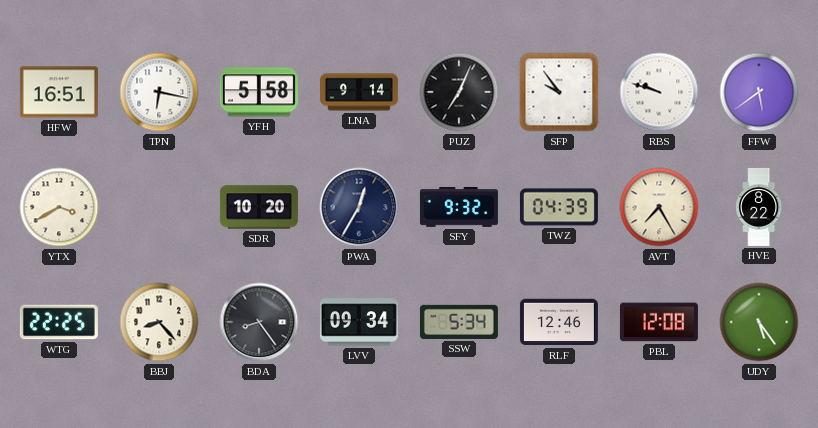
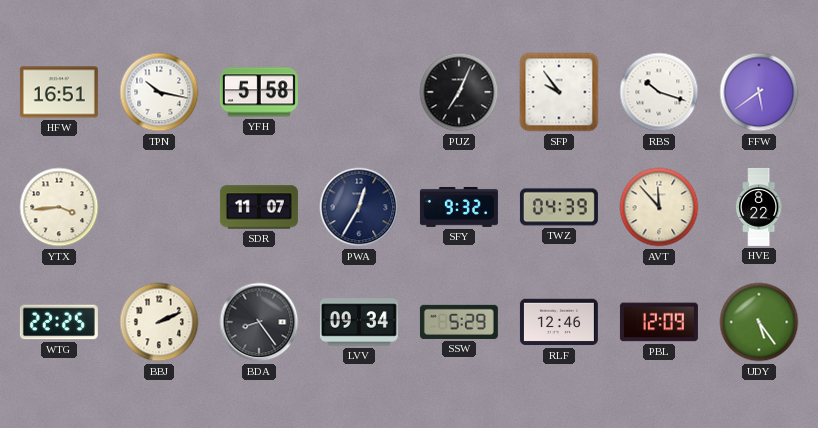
TPN: 6:17 -> 10:17
LNA: 9:14 -> none
RBS: 9:48 -> 10:18
YTX: 3:40 -> 3:44
SDR: 10:20 -> 11:07
AVT: 7:25 -> 11:53
BBJ: 8:23 -> 2:11
SSW: 5:34 -> 5:29
PBL: 12:08 -> 12:09
